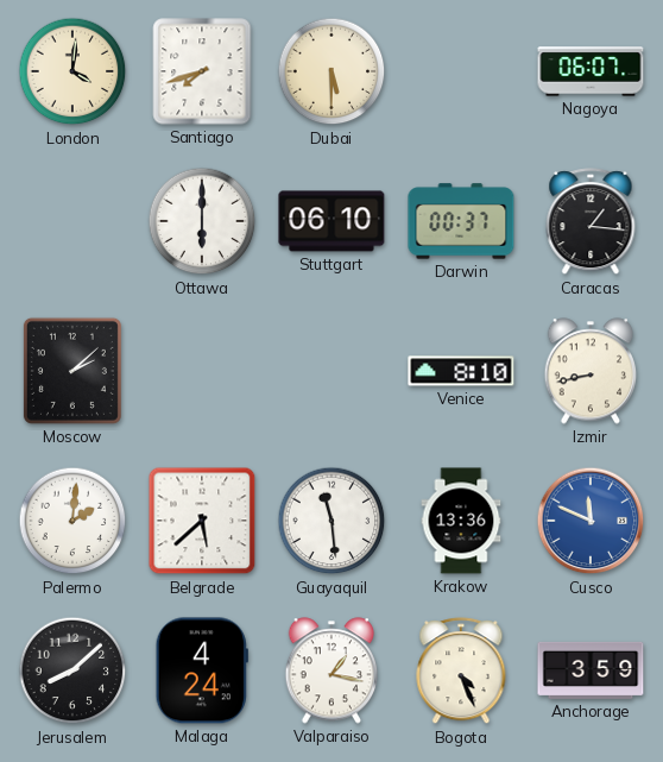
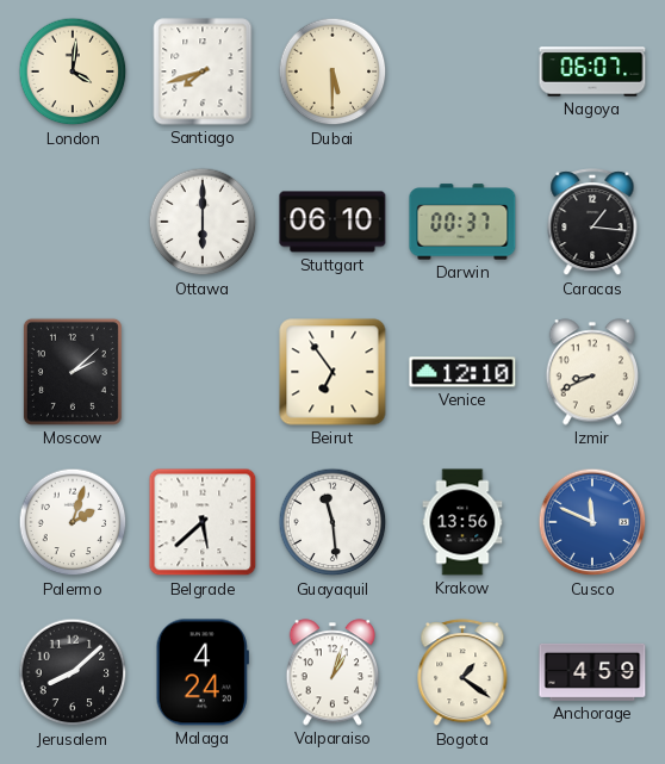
Beirut: none -> 6:54
Venice: 8:10 -> 12:10
Izmir: 8:43 -> 8:41
Palermo: 2:01 -> 2:03
Krakow: 13:36 -> 13:56
Valparaiso: 1:17 -> 1:03
Bogota: 4:26 -> 1:21
Anchorage: 3:59 -> 4:59
